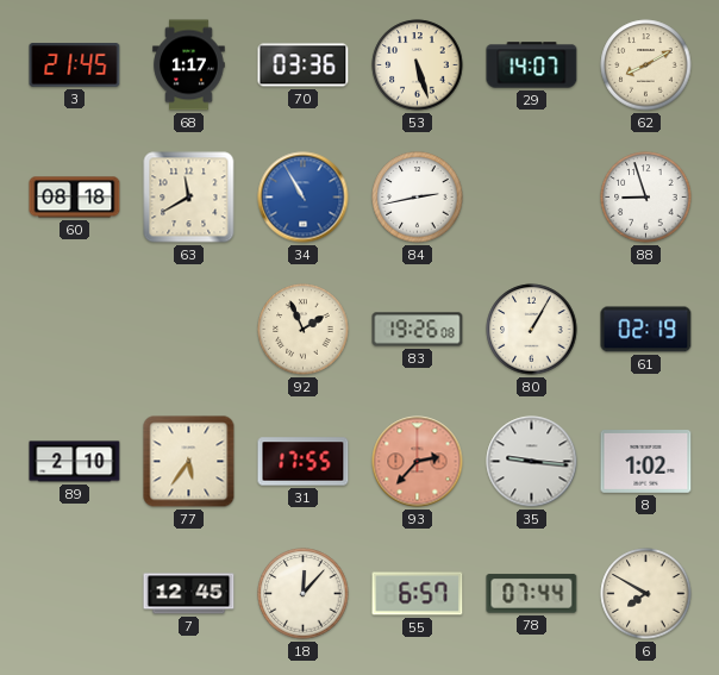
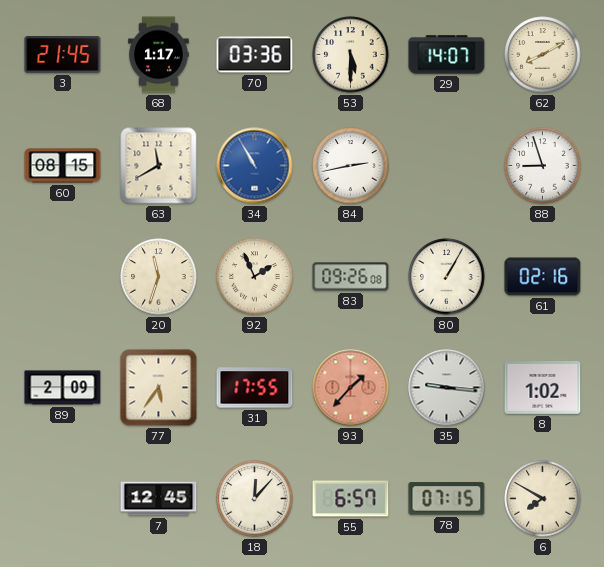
53: 5:27 -> 5:30
60: 08:18 -> 08:15
20: none -> 11:33
83: 19:26 -> 09:26
61: 02:19 -> 02:16
89: 2:10 -> 2:09
93: 2:37 -> 1:37
78: 07:44 -> 07:15
